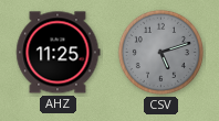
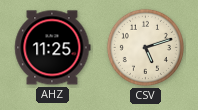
CSV dial: grey -> cream
